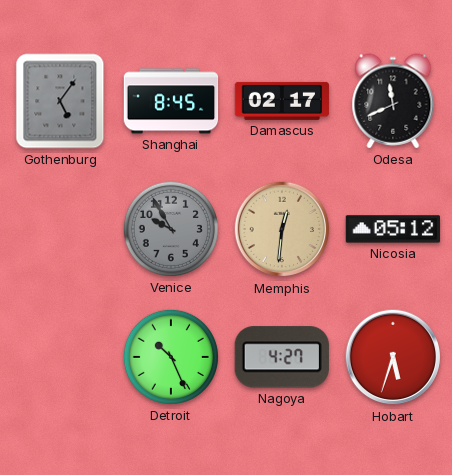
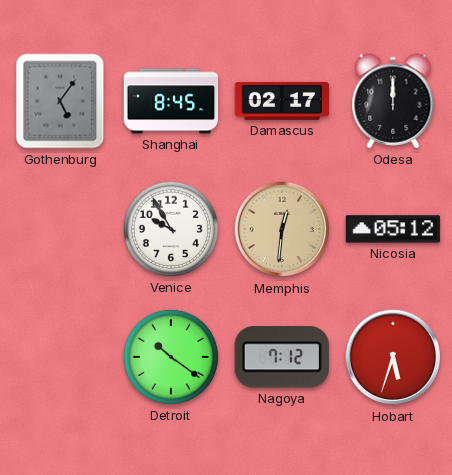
Odesa: 11:41 -> 12:00
Venice dial: grey -> white
Detroit: 10:26 -> 10:21
Nagoya: 4:27 -> 7:12
